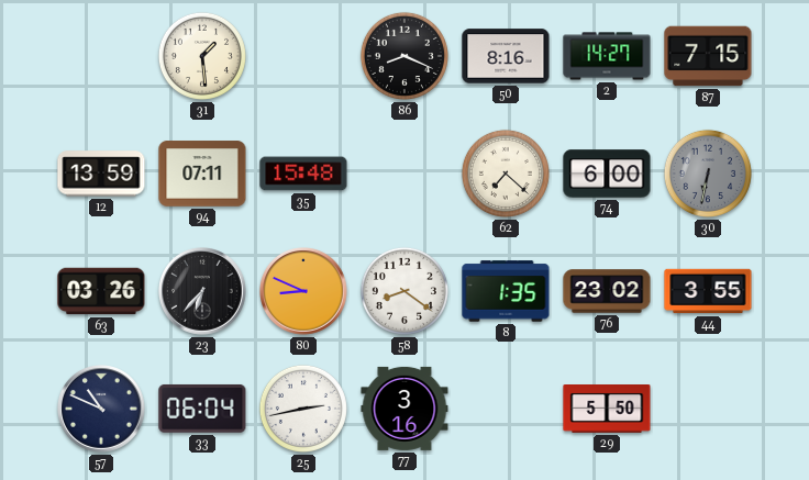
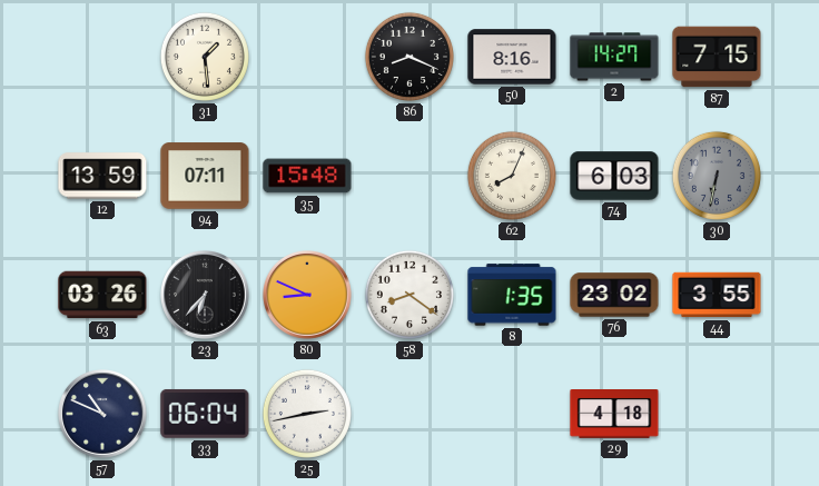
62: 7:22 -> 8:04
74: 6:00 -> 6:03
77: 3:16 -> none
29: 5:50 -> 4:18
